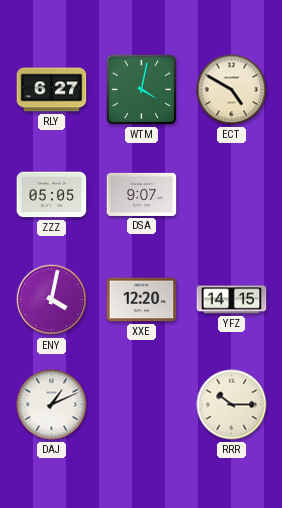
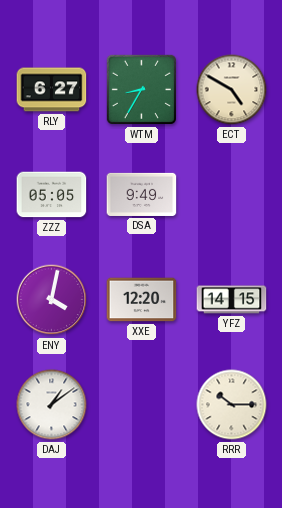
WTM: 4:02 -> 8:35
DSA: 9:07 -> 9:49
DAJ: 1:11 -> 1:09
